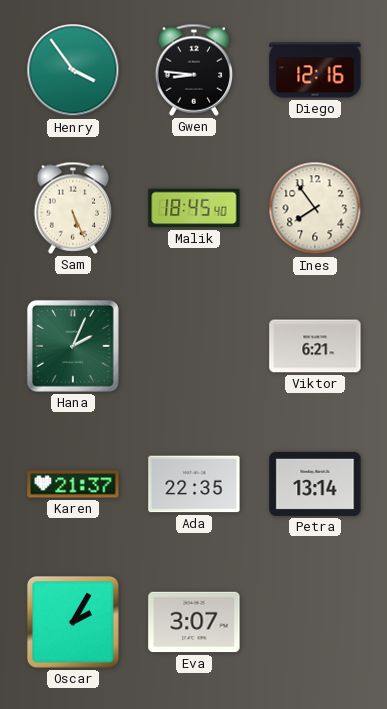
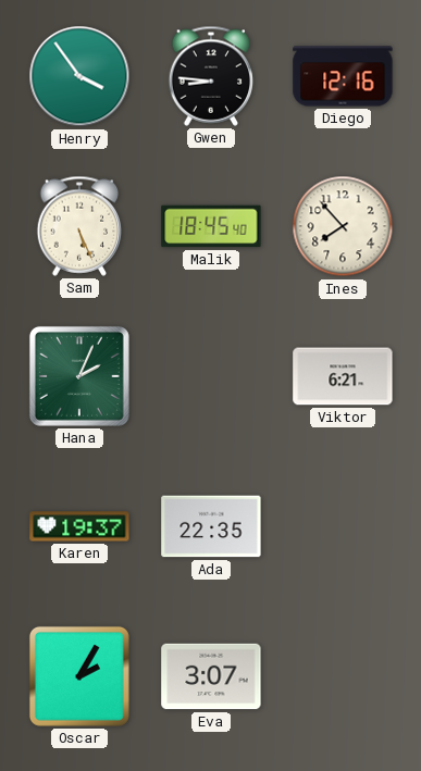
Ines: 7:54 -> 7:53
Karen: 21:37 -> 19:37
Petra: 13:14 -> none
